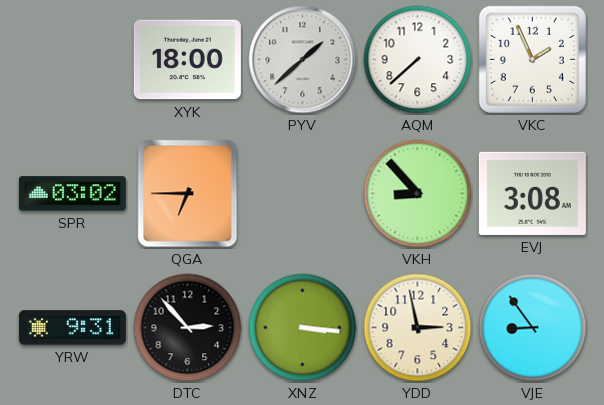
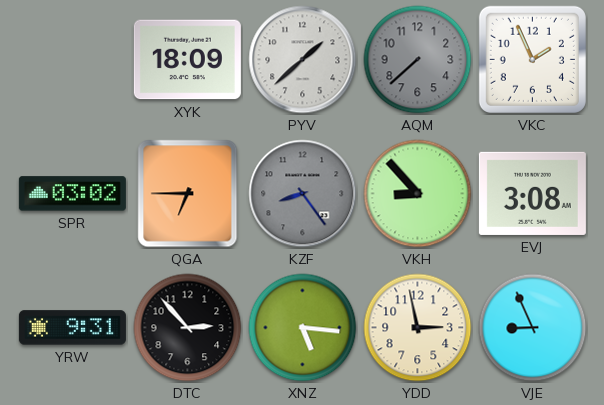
XYK: 18:00 -> 18:09
AQM dial: white -> grey
KZF: none -> 8:24
XNZ: 3:16 -> 5:16
VJE: 8:54 -> 8:56
